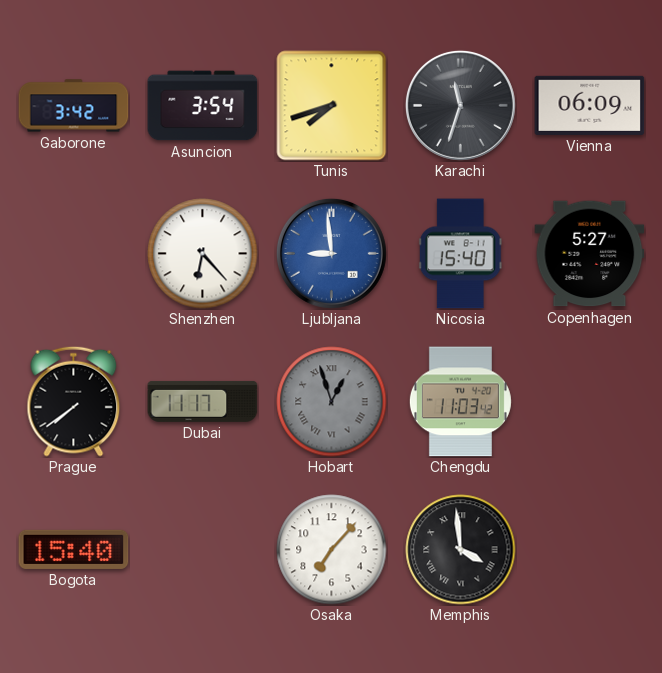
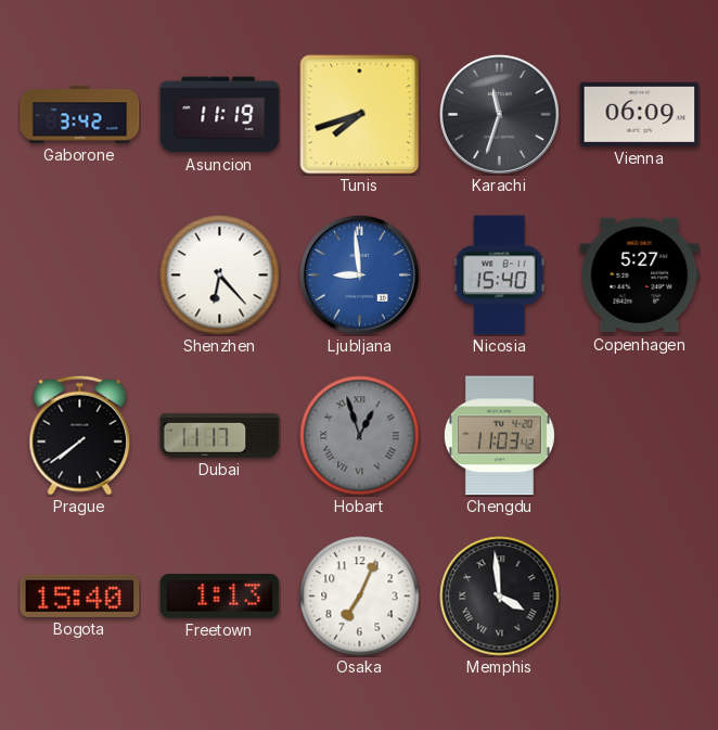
Asuncion: 3:54 -> 11:19
Freetown: none -> 1:13
Osaka: 7:07 -> 7:04
